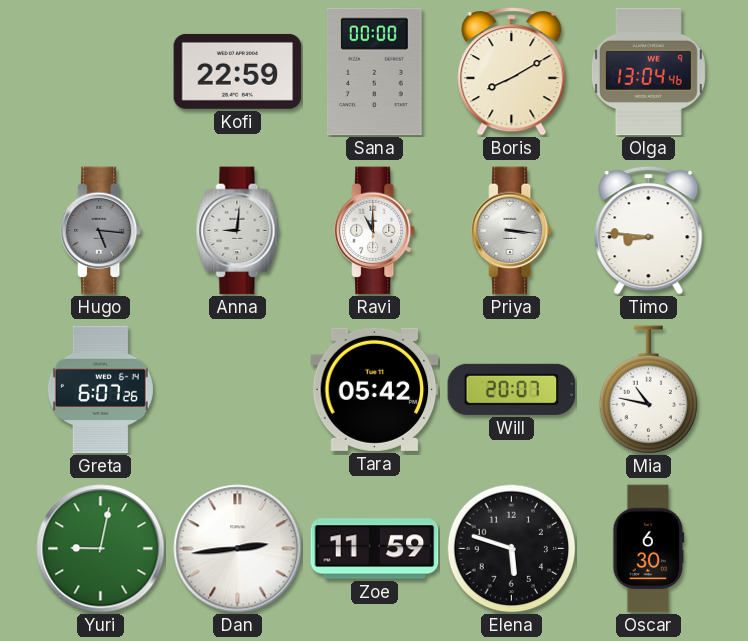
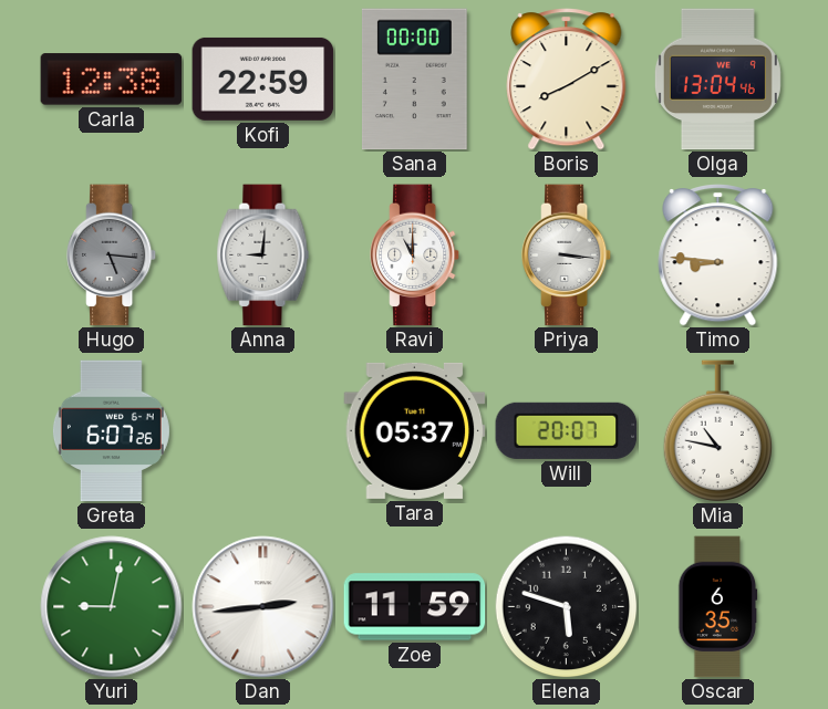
Carla: none -> 12:38
Tara: 05:42 -> 05:37
Oscar: 6:30 -> 6:35
